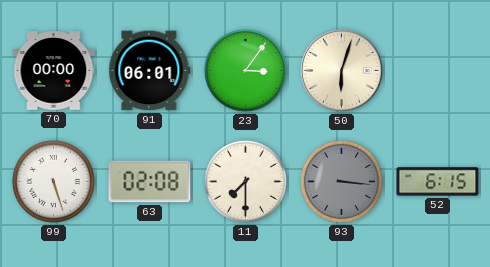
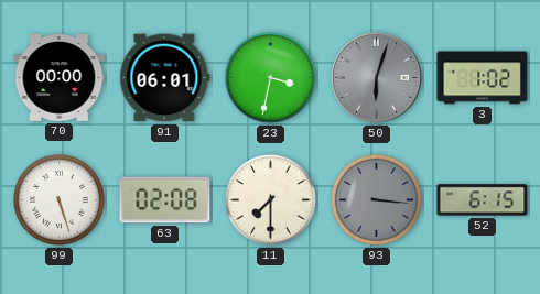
23: 3:06 -> 3:32
50 dial: cream -> grey
3: none -> 1:02
